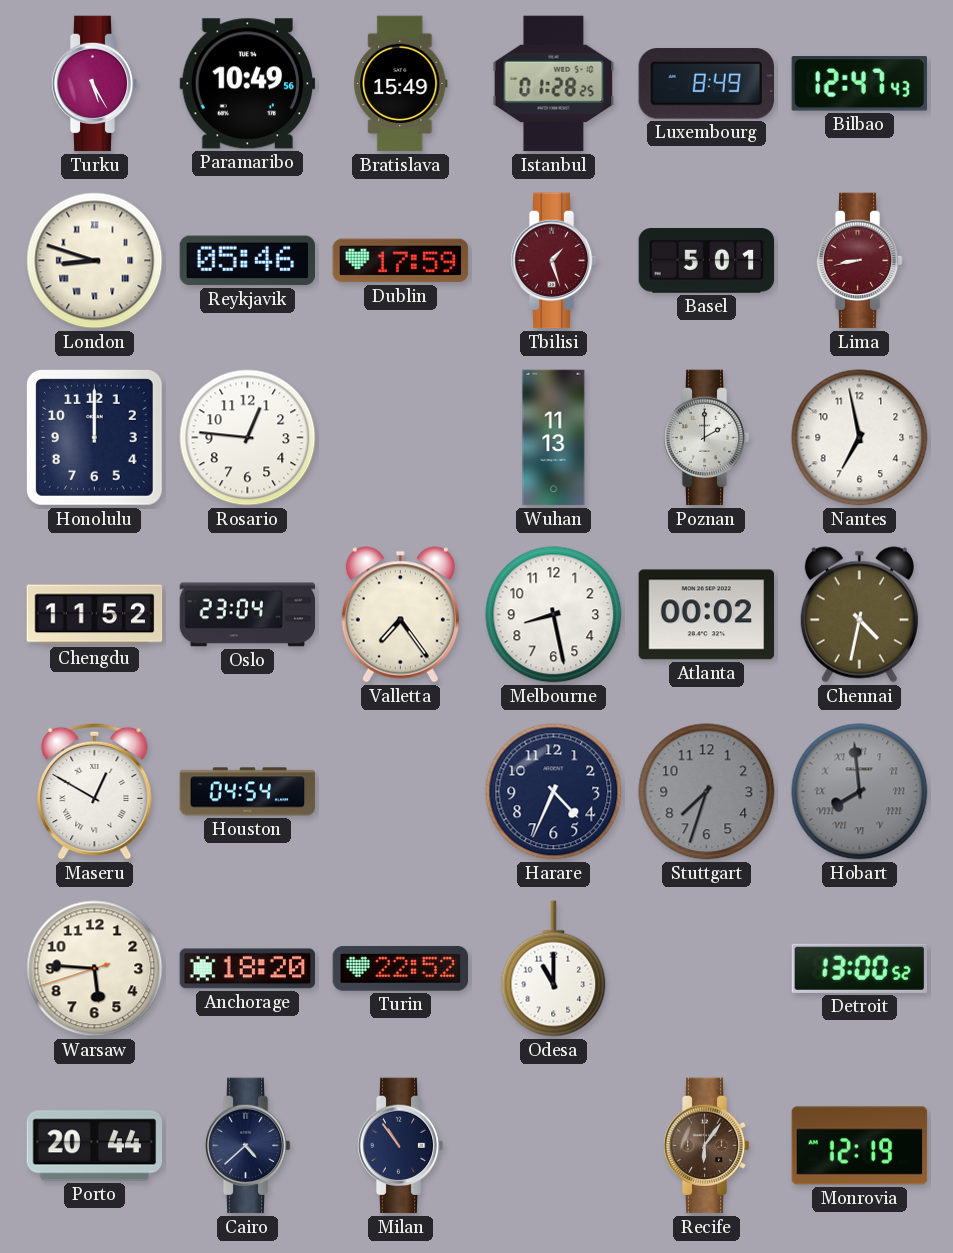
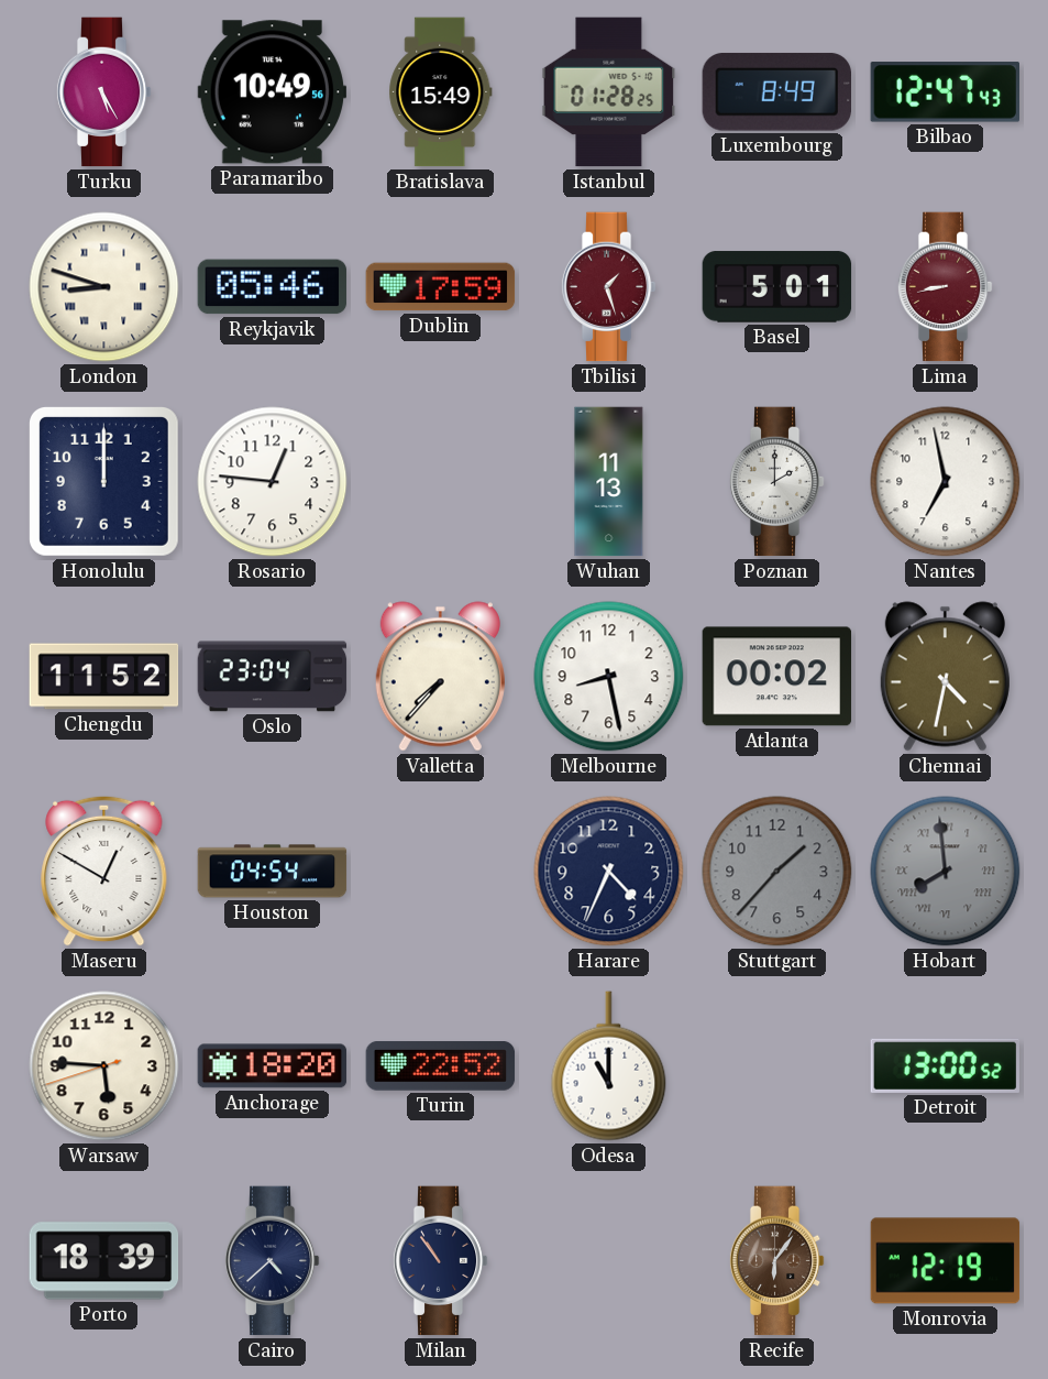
Valletta: 7:24 -> 7:37
Stuttgart: 7:33 -> 1:37
Porto: 20:44 -> 18:39
